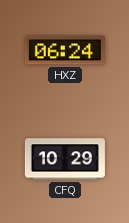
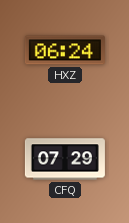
CFQ: 10:29 -> 07:29
